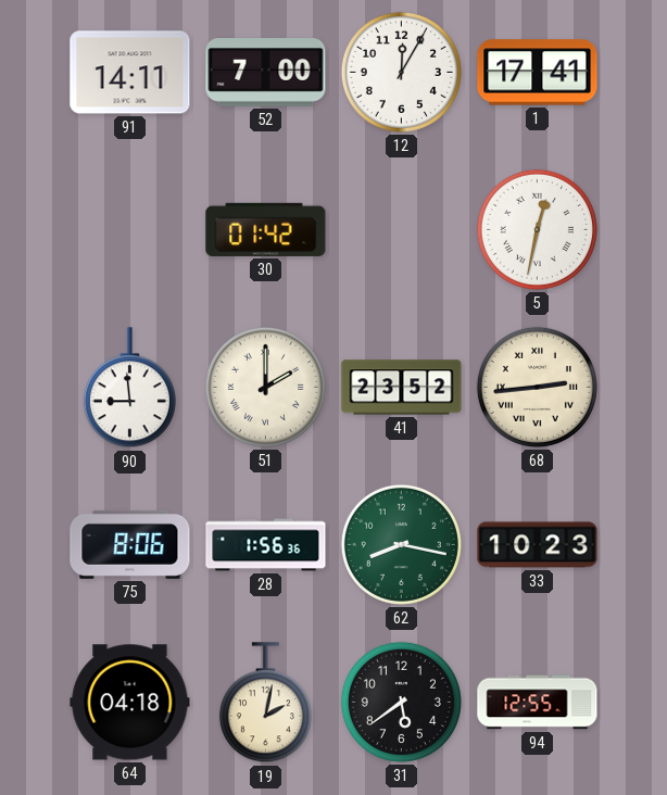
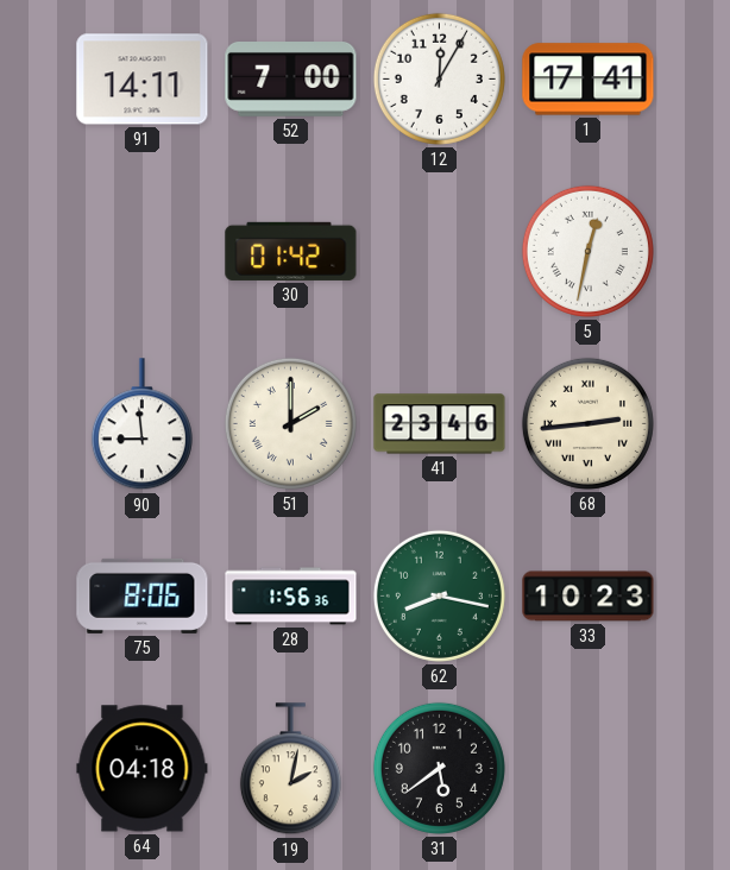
41: 23:52 -> 23:46
94: 12:55 -> none
